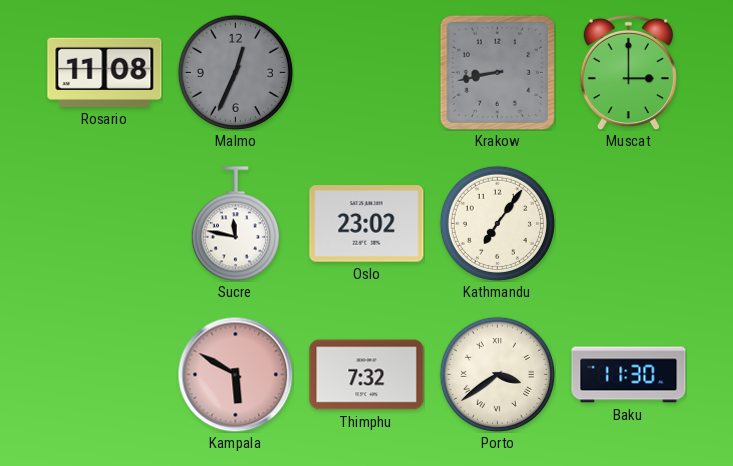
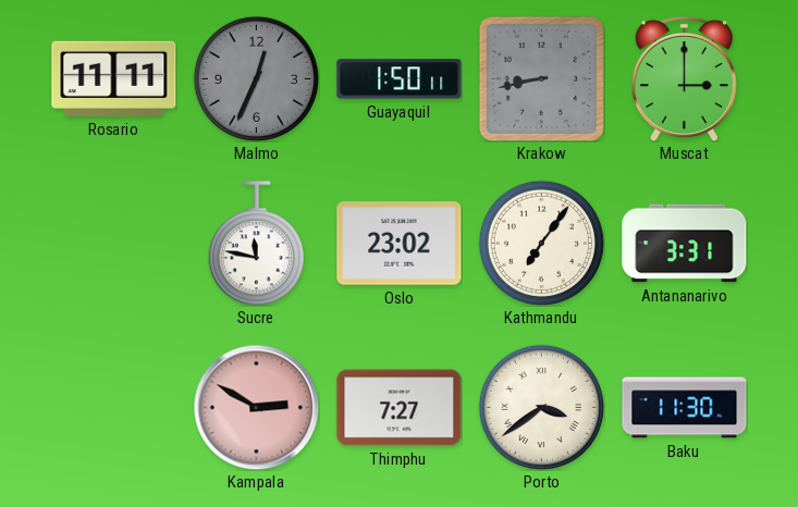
Rosario: 11:08 -> 11:11
Guayaquil: none -> 1:50
Antananarivo: none -> 3:31
Kampala: 5:50 -> 2:50
Thimphu: 7:32 -> 7:27
